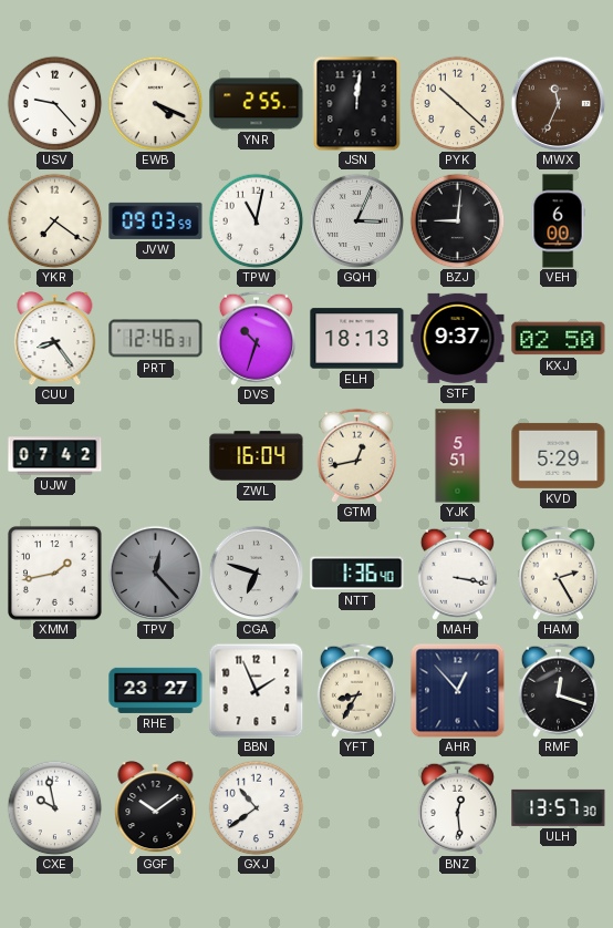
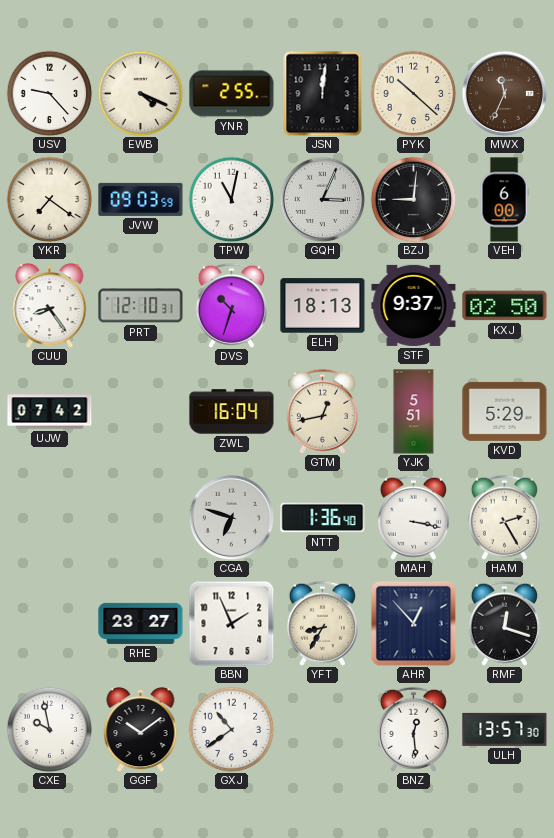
PRT: 12:46 -> 12:10
XMM: 1:43 -> none
TPV: 12:23 -> none
